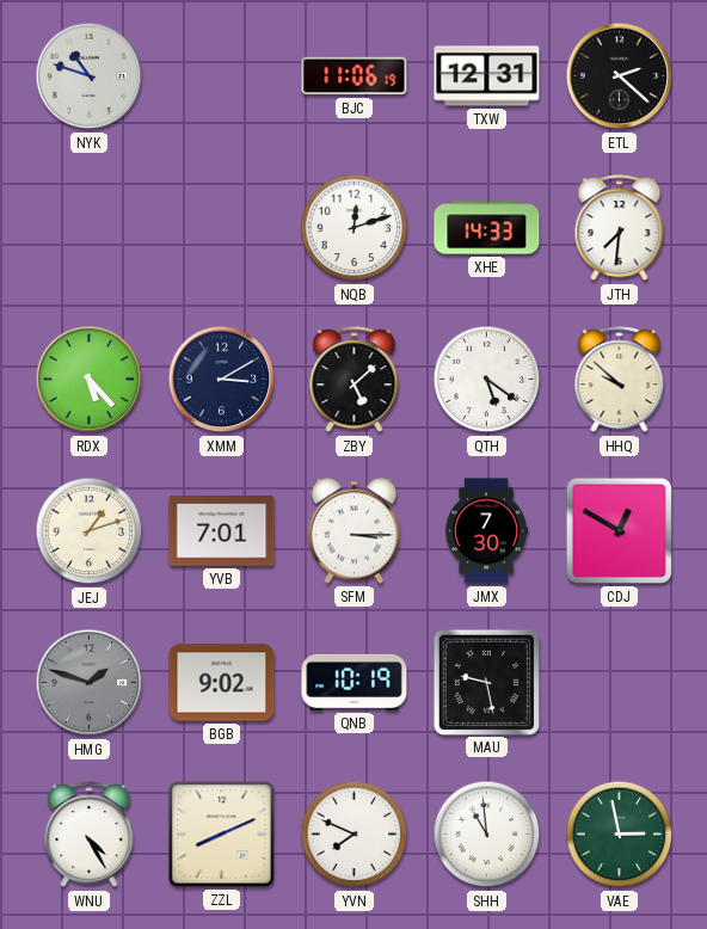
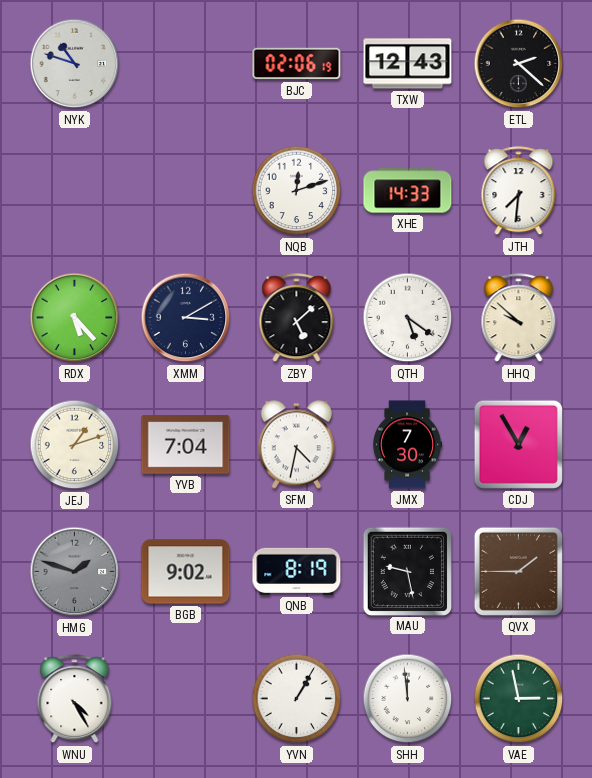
BJC: 11:06 -> 02:06
TXW: 12:31 -> 12:43
YVB: 7:01 -> 7:04
SFM: 3:15 -> 4:32
CDJ: 12:50 -> 12:55
QNB: 10:19 -> 8:19
QVX: none -> 1:45
ZZL: 8:11 -> none
YVN: 7:49 -> 1:05
SHH: 10:59 -> 11:59
